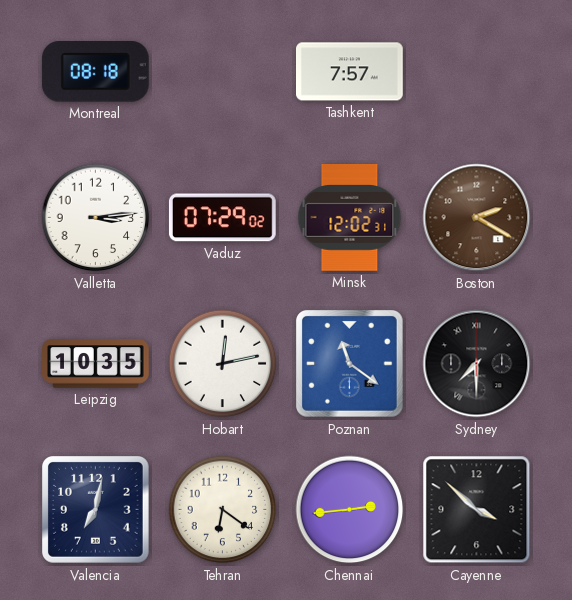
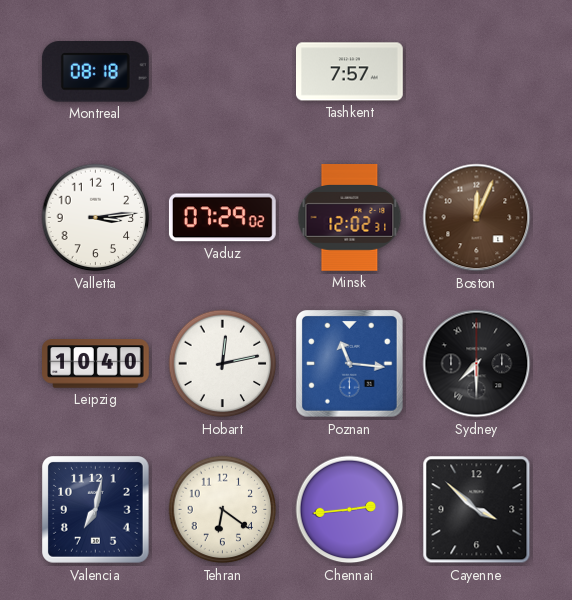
Boston: 2:20 -> 12:04
Leipzig: 10:35 -> 10:40
Poznan: 11:21 -> 11:16
